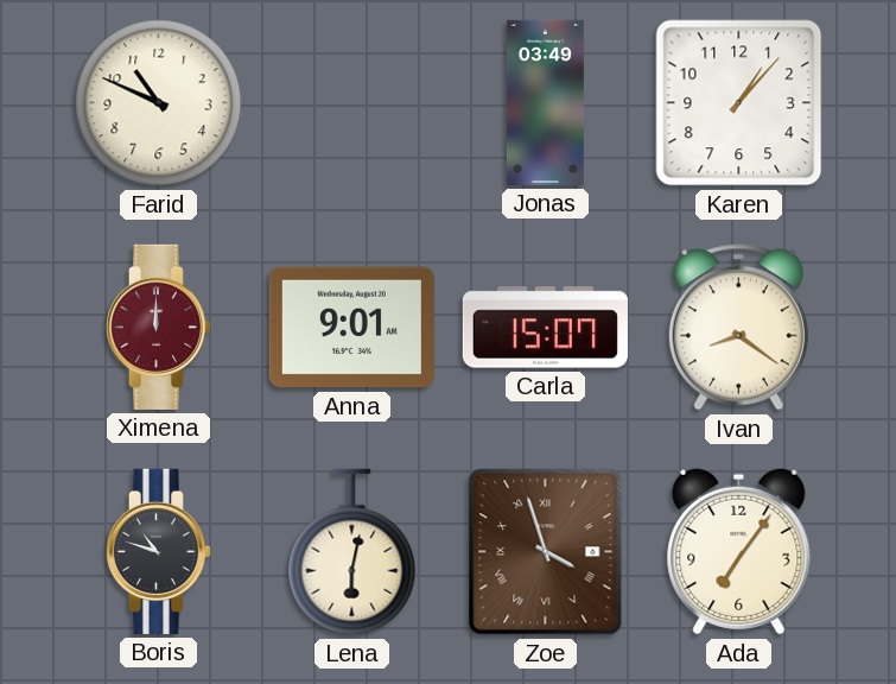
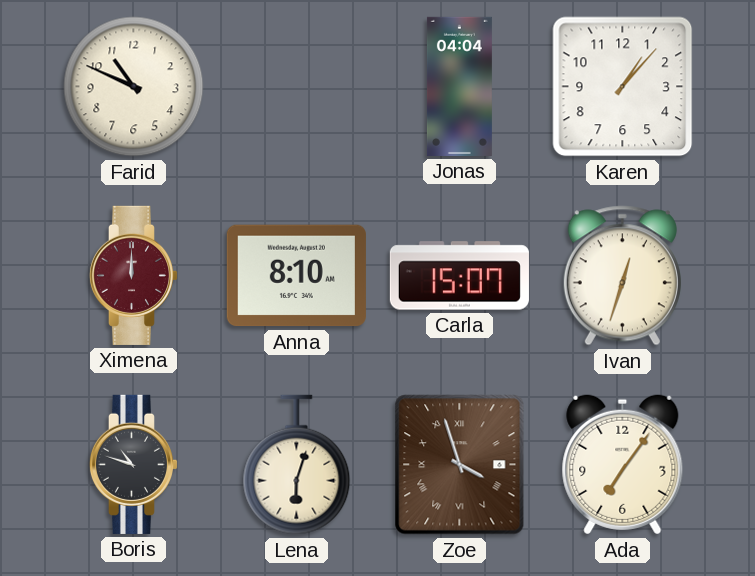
Jonas: 03:49 -> 04:04
Anna: 9:01 -> 8:10
Ivan: 8:21 -> 12:33
Lena: 6:02 -> 6:03
